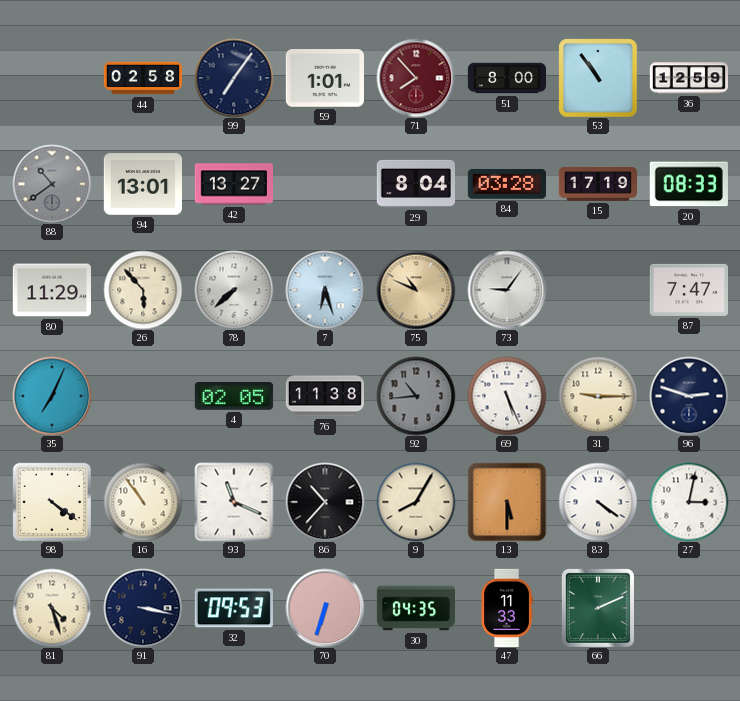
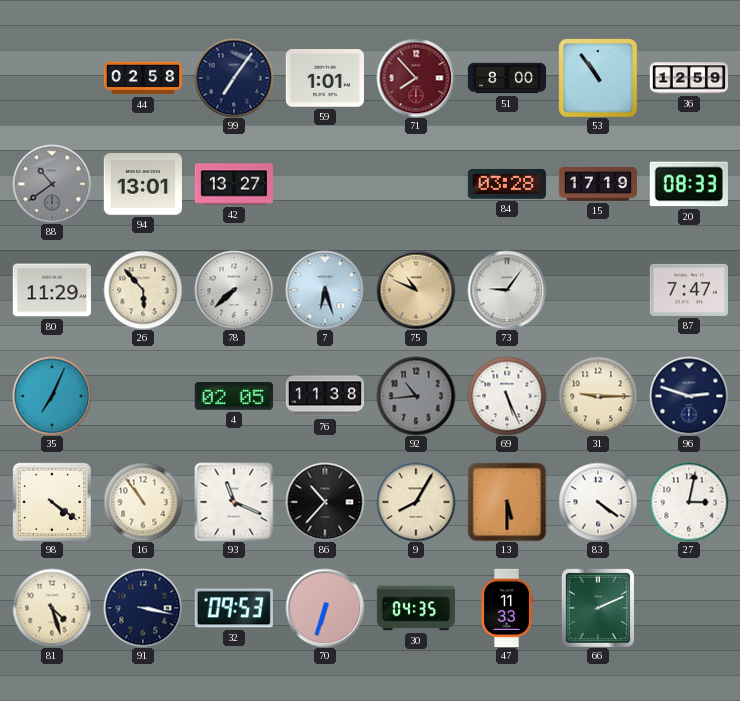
29: 8:04 -> none
